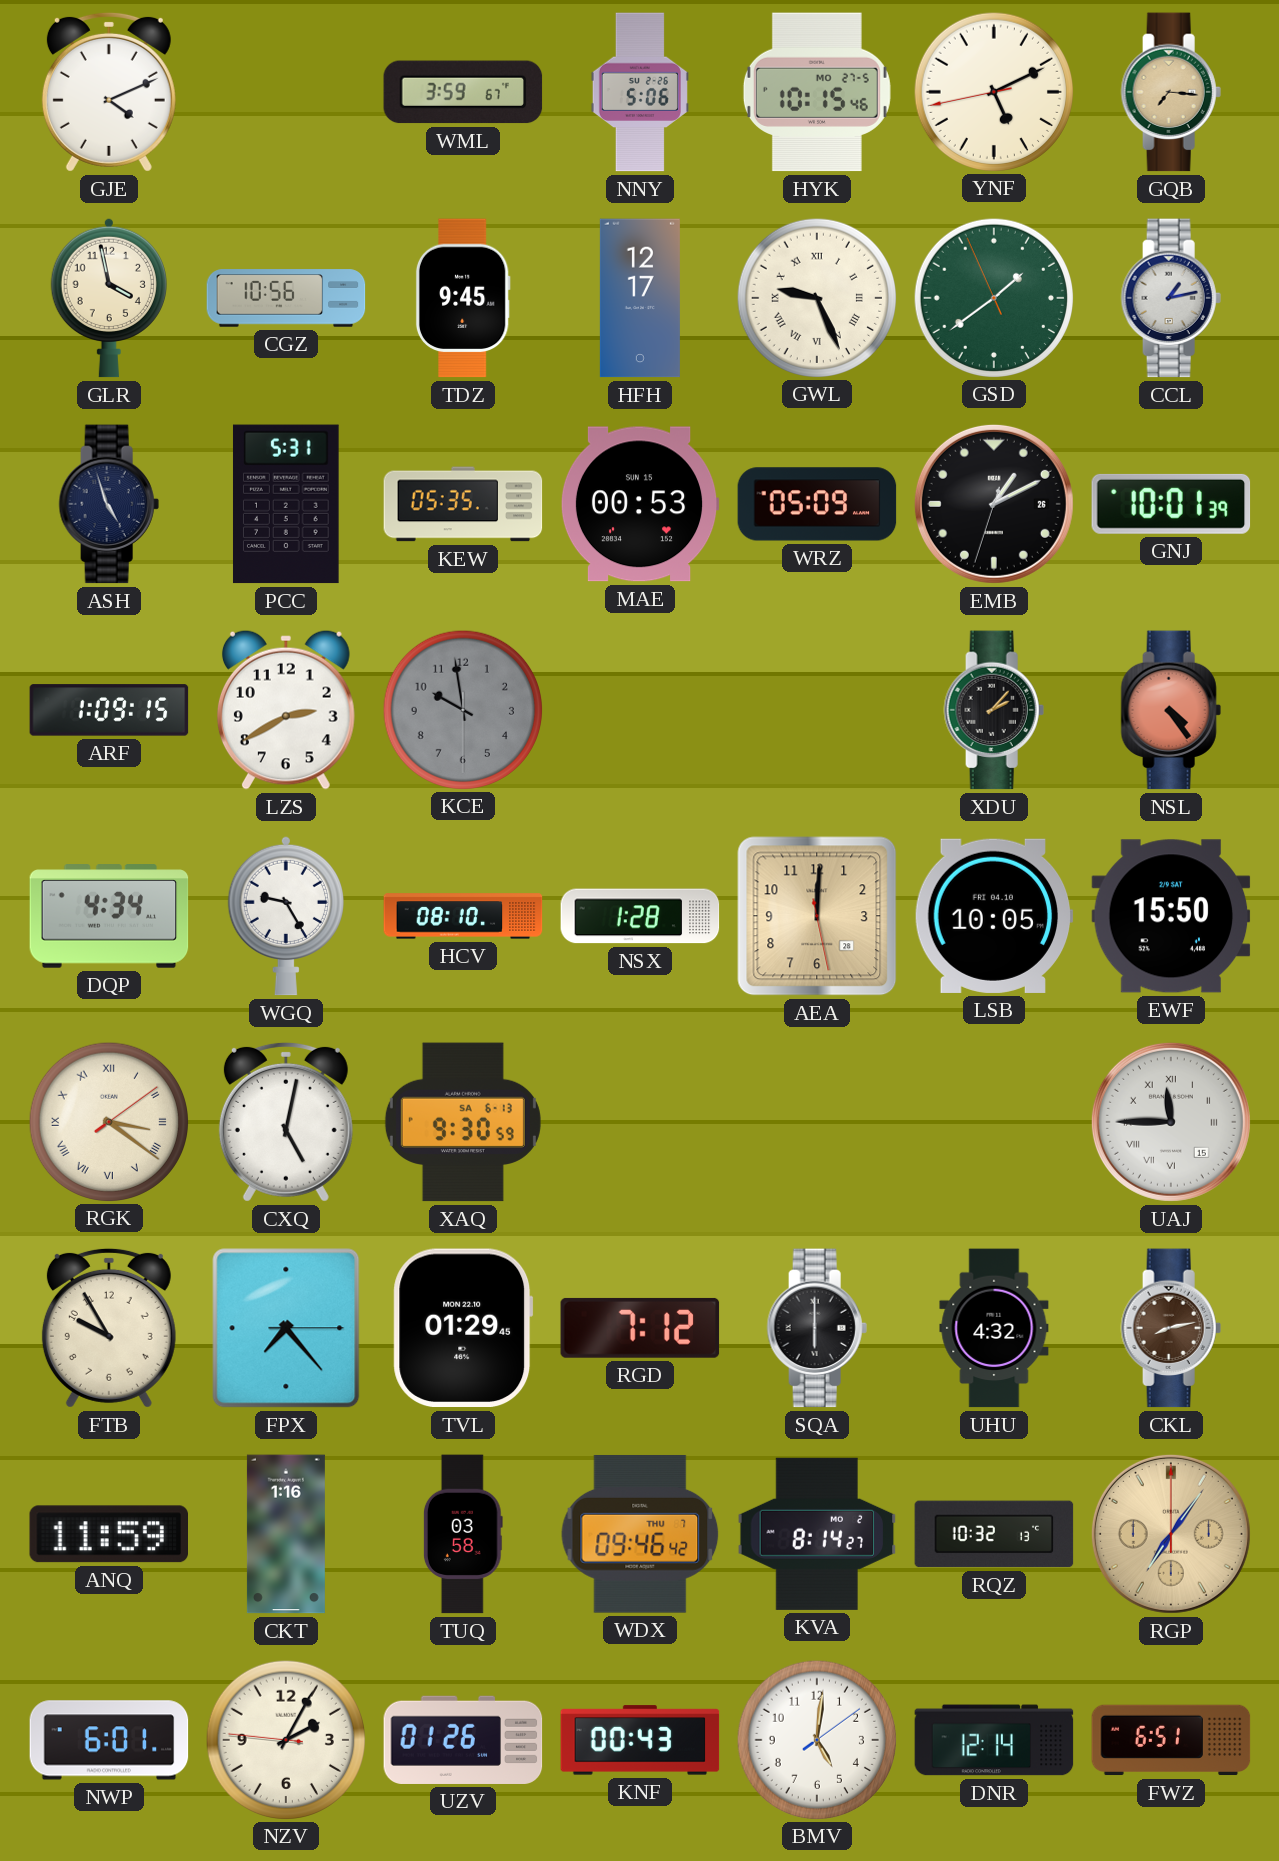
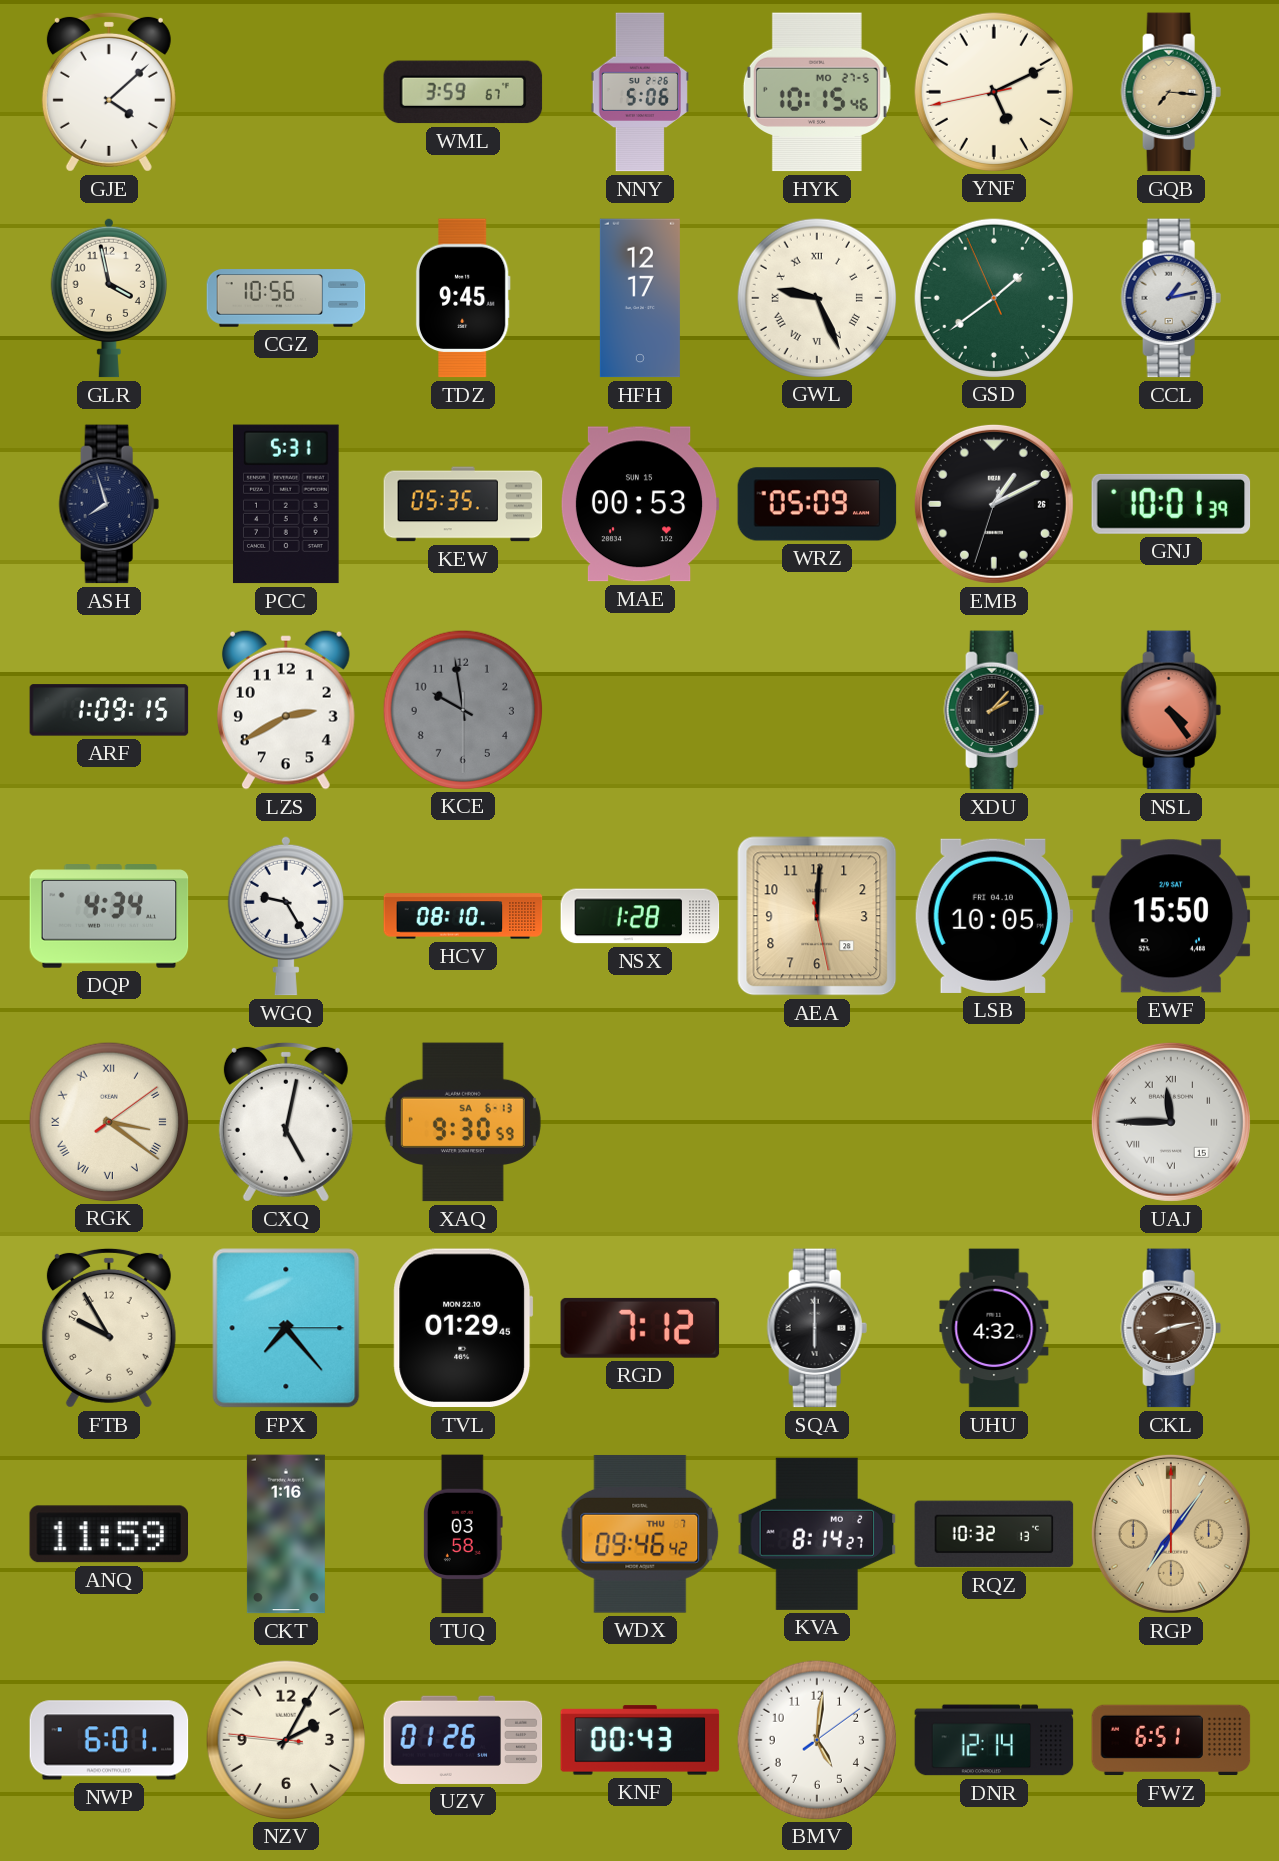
GJE: 4:11 -> 4:08
ASH: 4:57 -> 7:57
